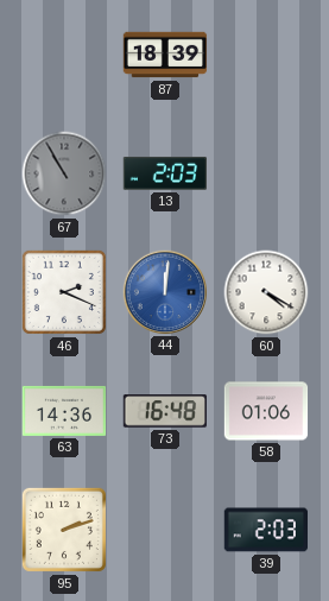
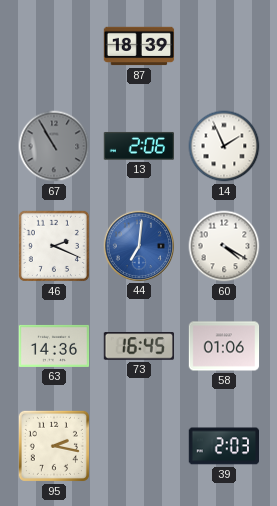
13: 2:03 -> 2:06
14: none -> 1:56
44: 12:01 -> 7:01
73: 16:48 -> 16:45
95: 2:12 -> 2:17
